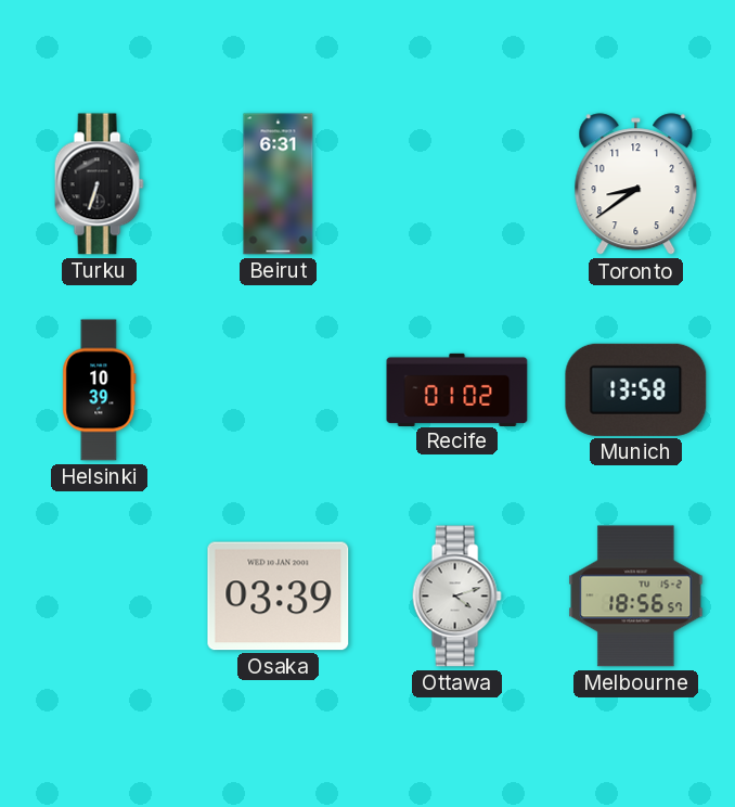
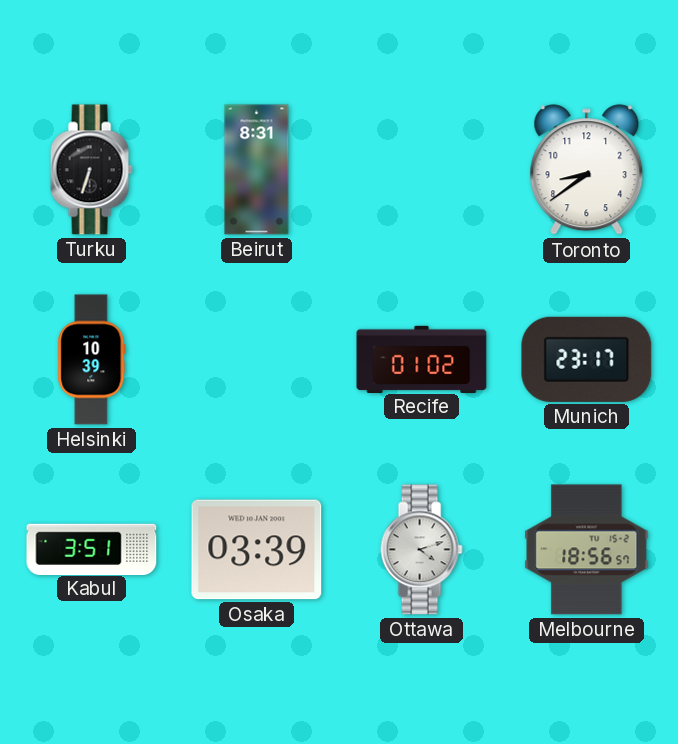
Beirut: 6:31 -> 8:31
Munich: 13:58 -> 23:17
Kabul: none -> 3:51
